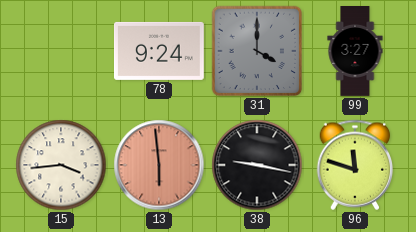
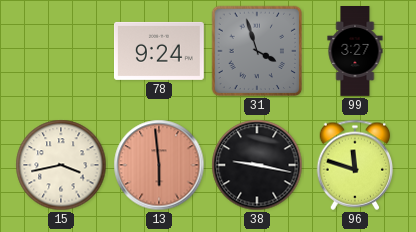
31: 4:00 -> 3:57
15: 3:44 -> 3:43
